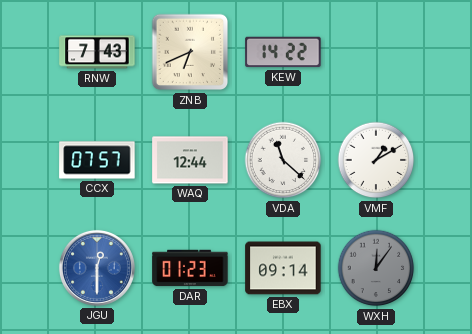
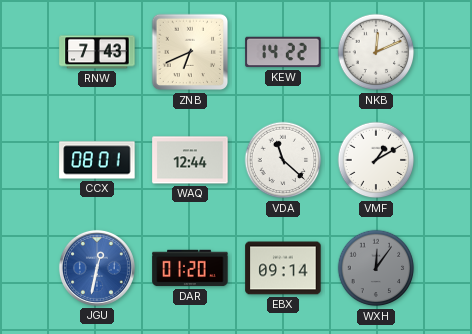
NKB: none -> 12:11
CCX: 07:57 -> 08:01
JGU: 12:30 -> 12:32
DAR: 01:23 -> 01:20
